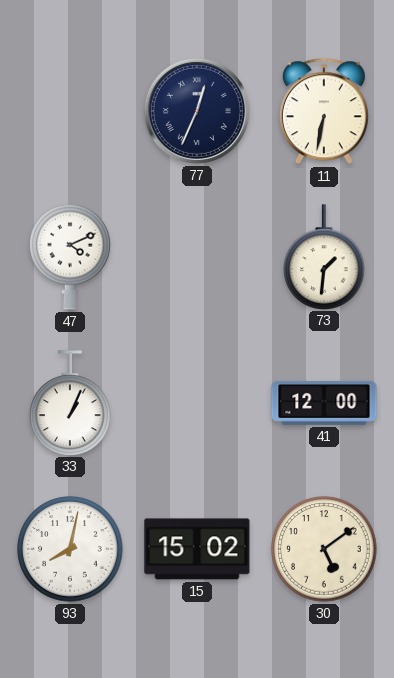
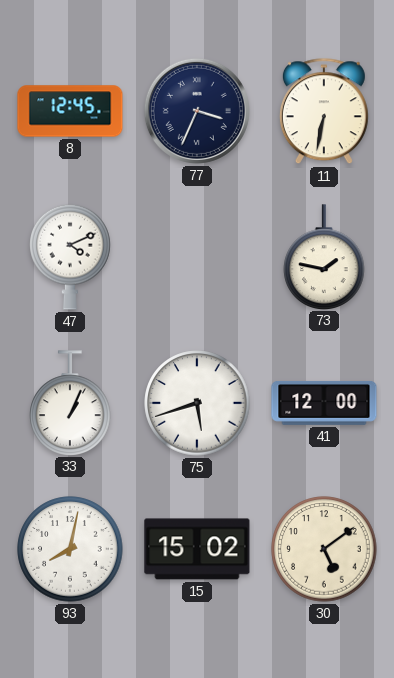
8: none -> 12:45
77: 12:34 -> 3:34
73: 1:31 -> 1:47
75: none -> 5:42
